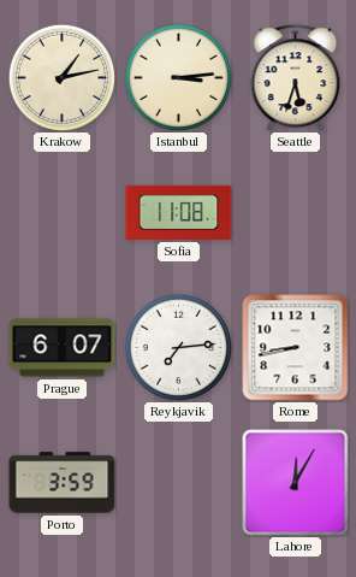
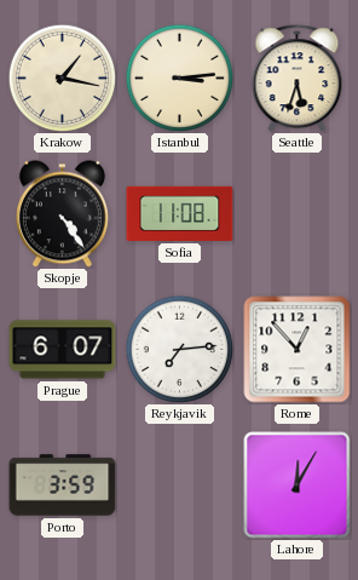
Krakow: 1:13 -> 1:17
Skopje: none -> 4:24
Rome: 8:43 -> 12:53
